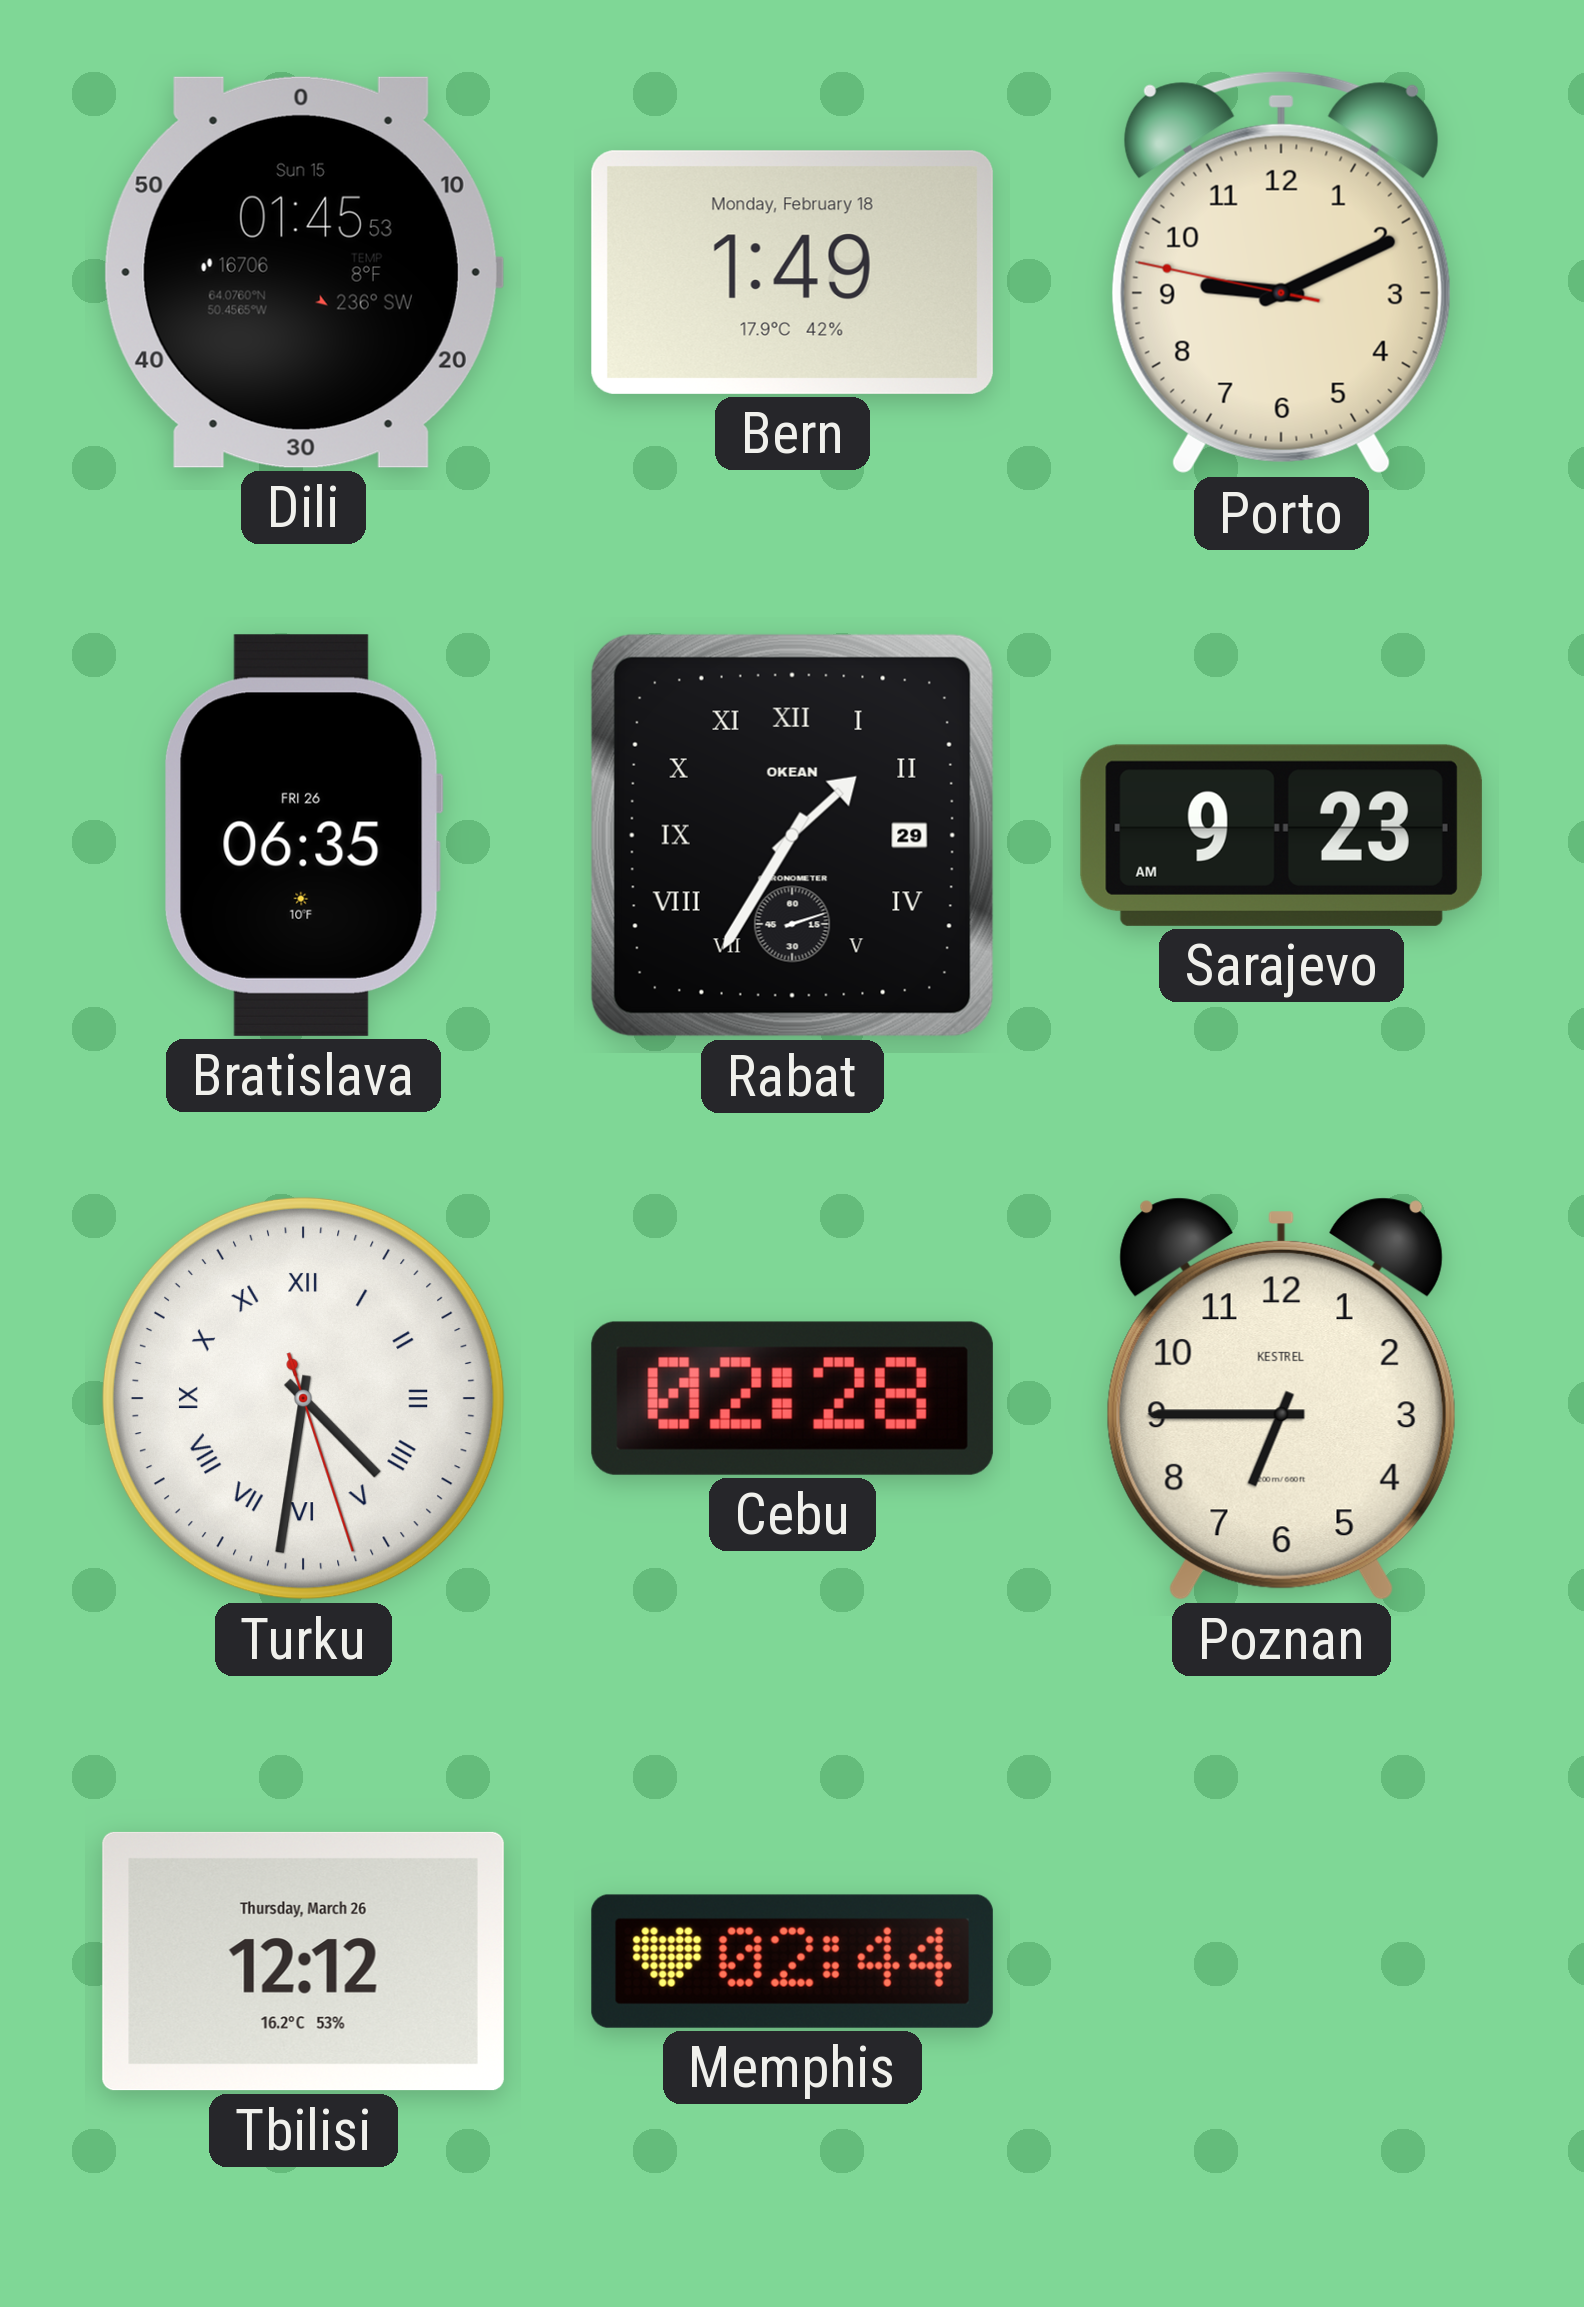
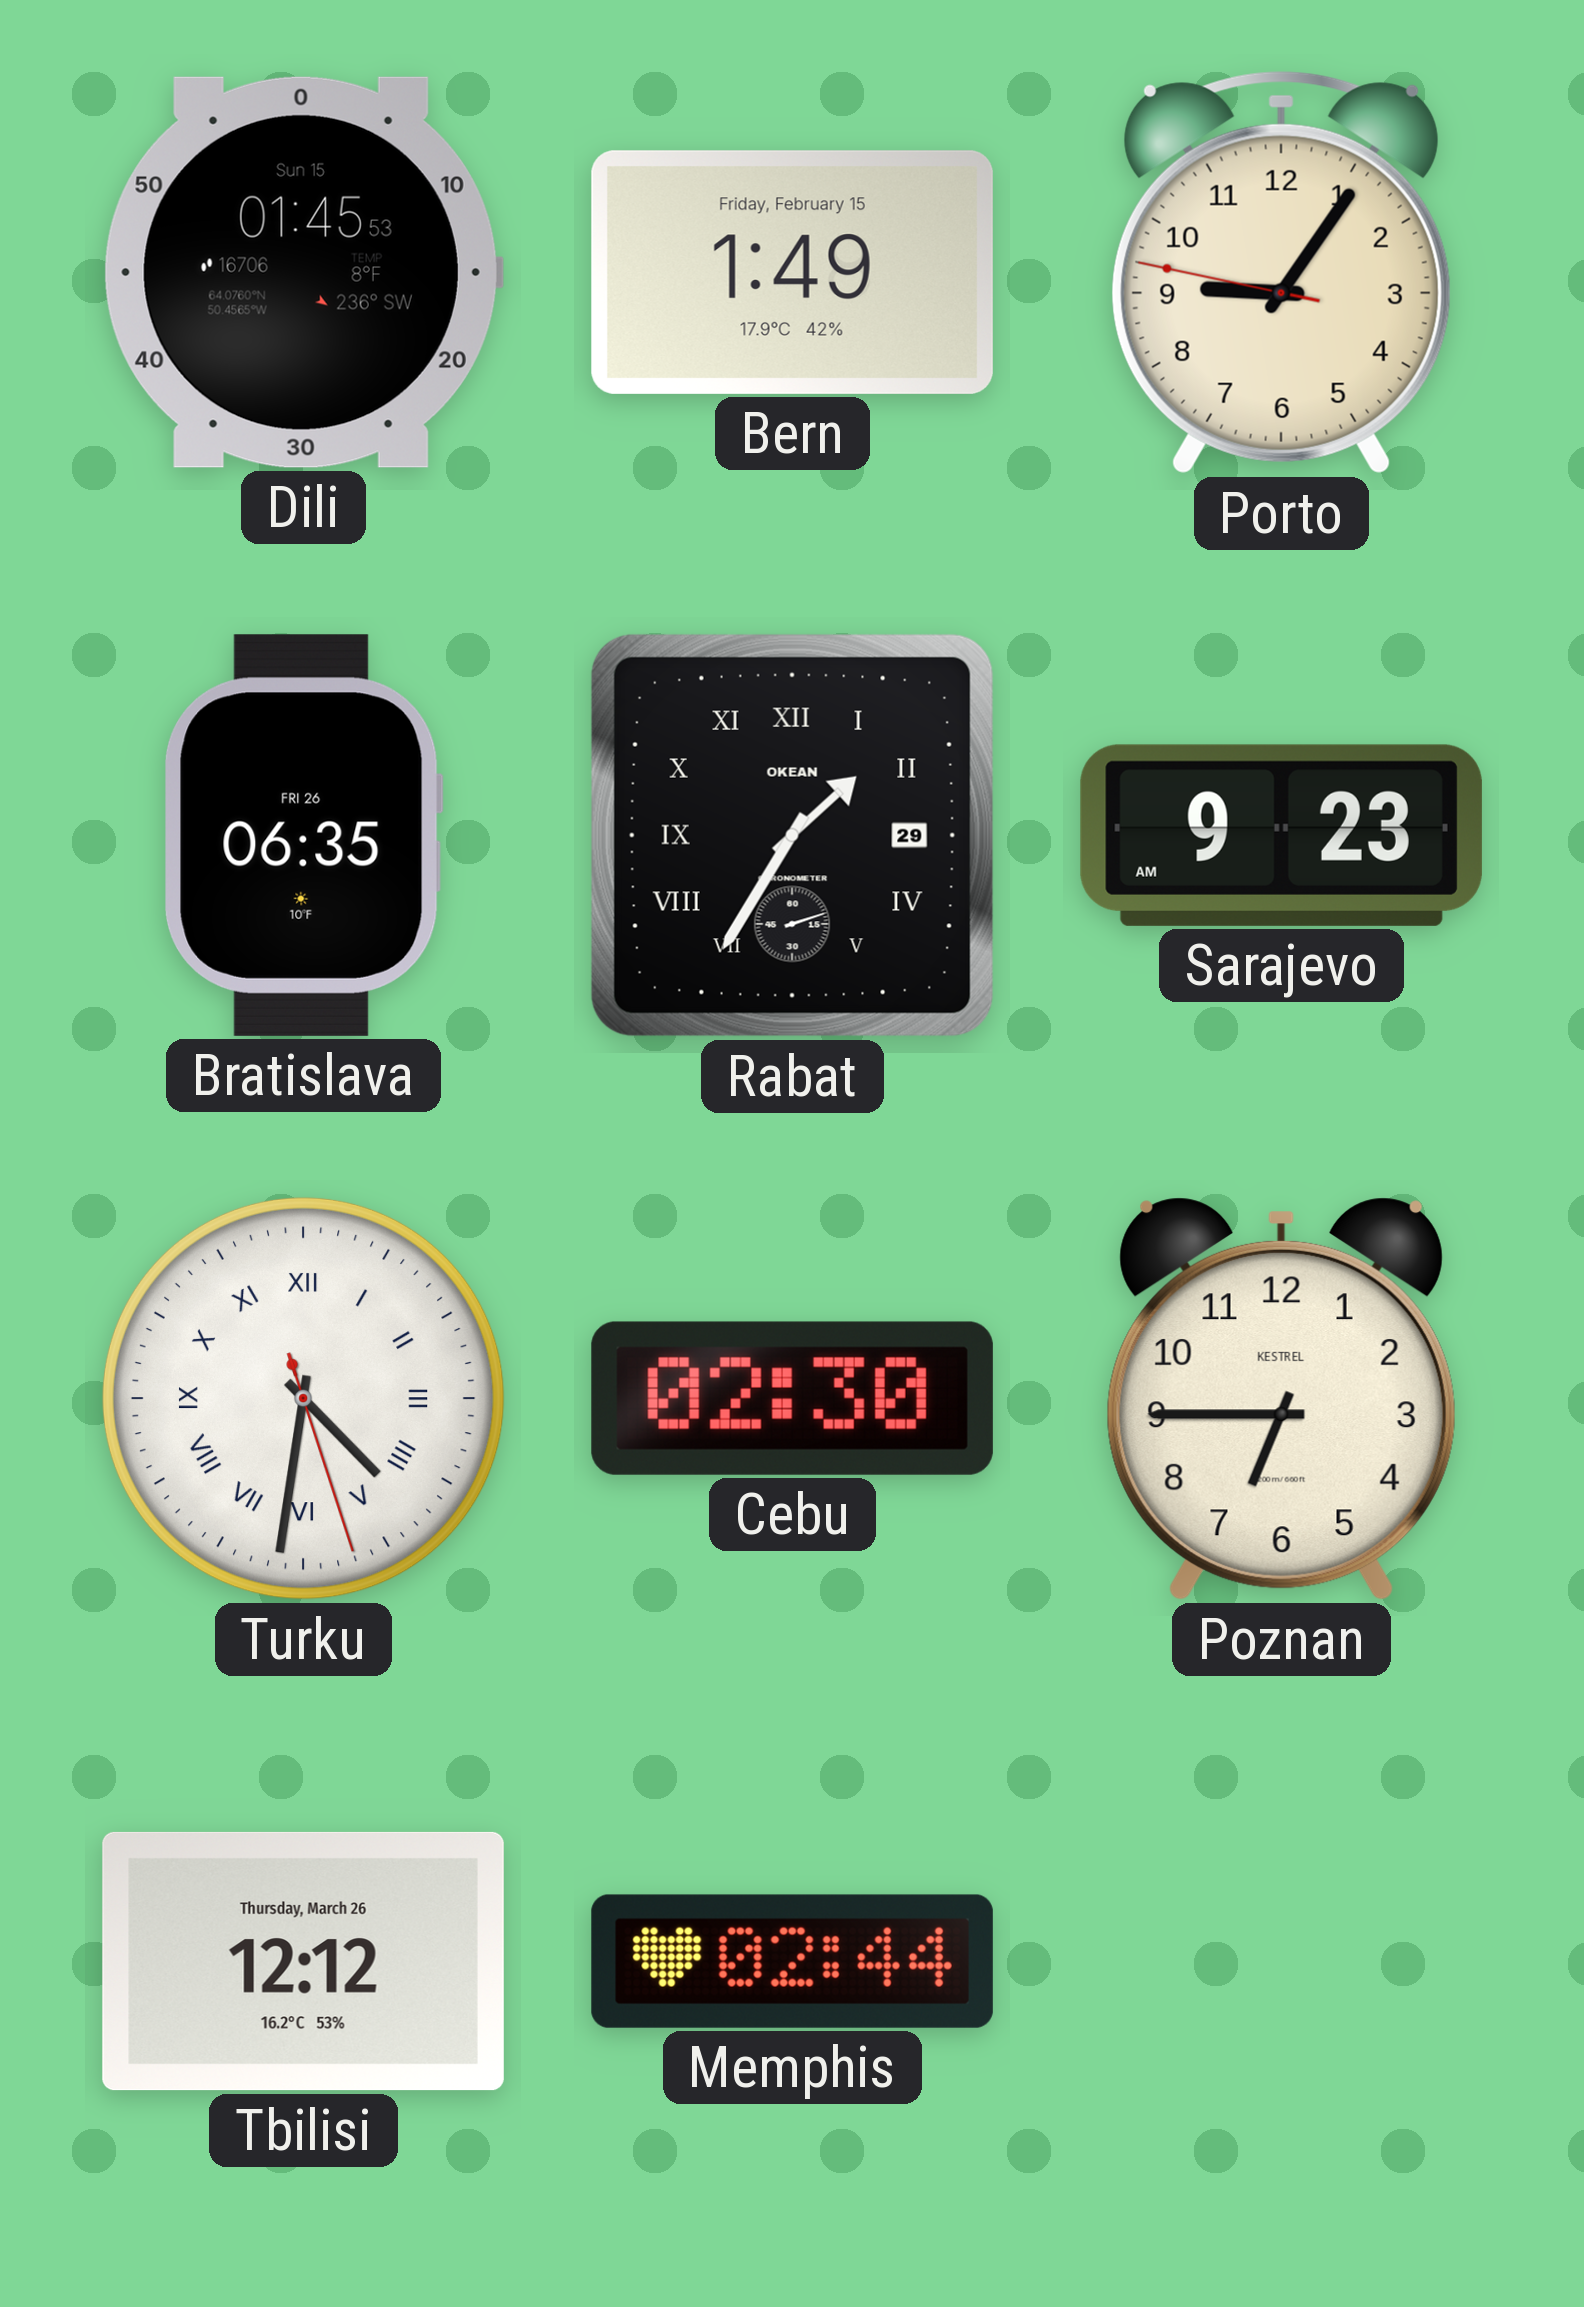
Bern date: Monday, February 18 -> Friday, February 15
Porto: 9:10 -> 9:05
Cebu: 02:28 -> 02:30
